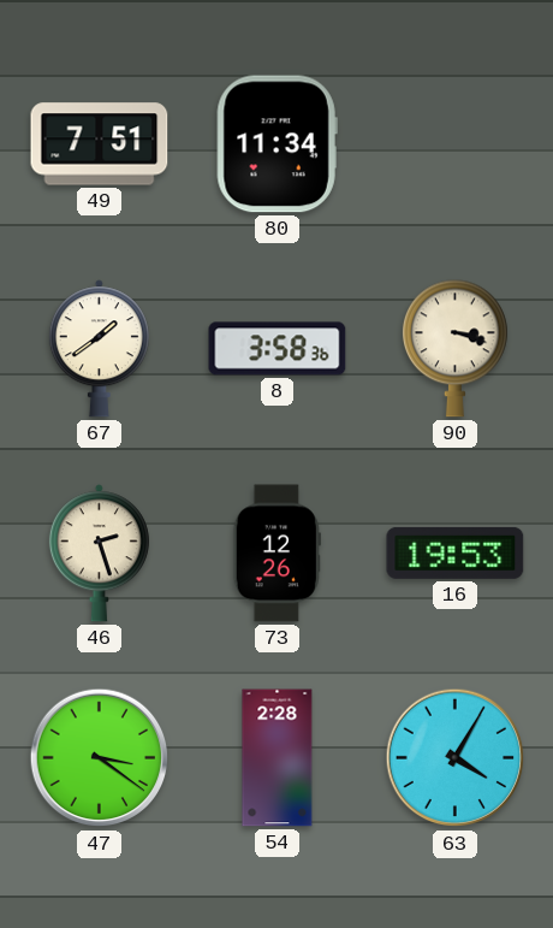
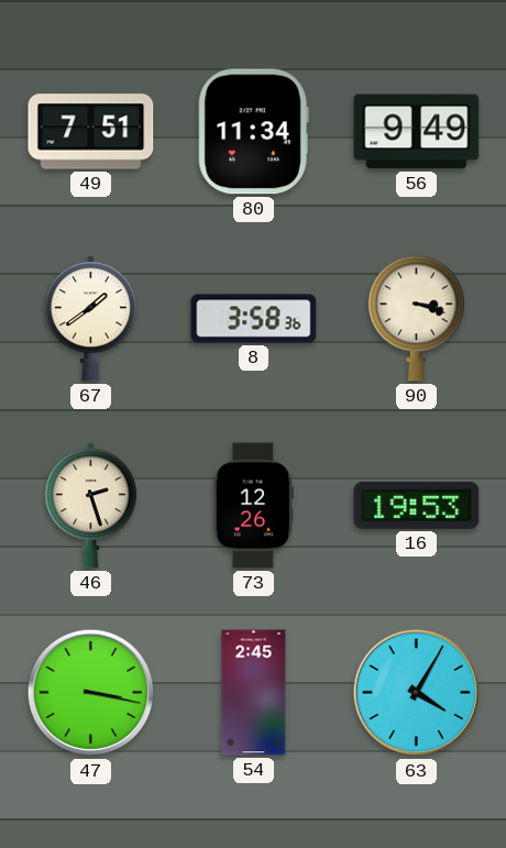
56: none -> 9:49
47: 3:21 -> 3:17
54: 2:28 -> 2:45
